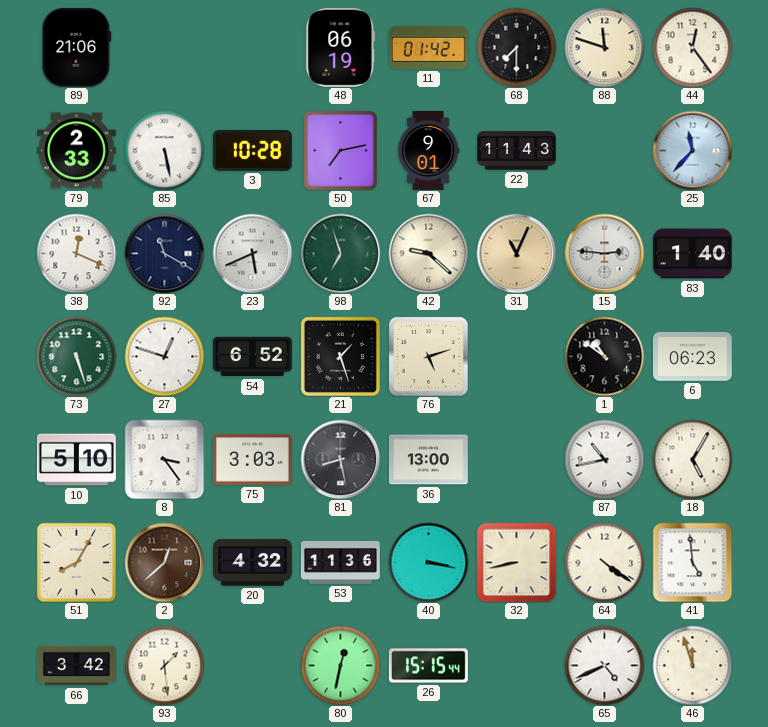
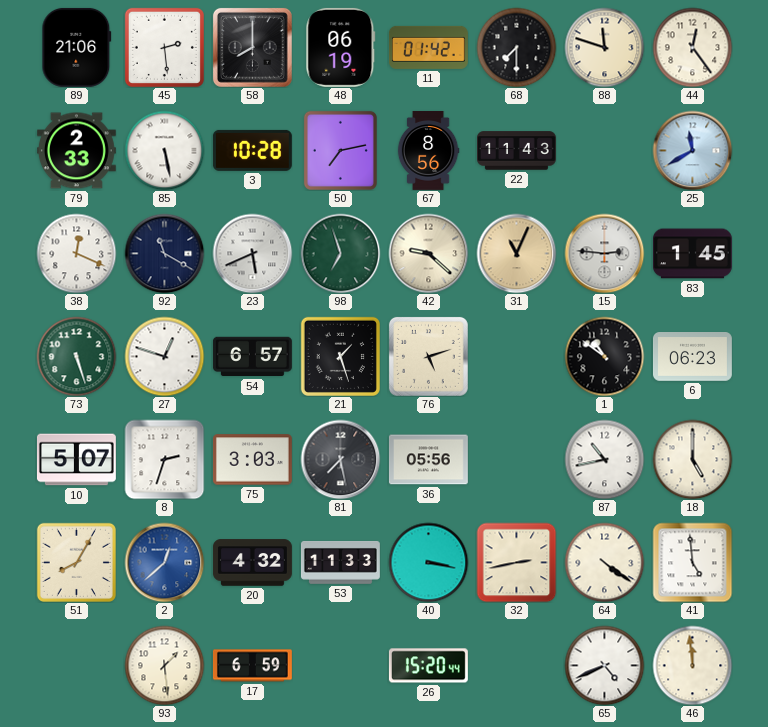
45: none -> 2:29
58: none -> 8:00
67: 9:01 -> 8:56
25: 11:37 -> 11:40
83: 1:40 -> 1:45
54: 6:52 -> 6:57
10: 5:10 -> 5:07
8: 3:24 -> 2:33
81: 8:28 -> 7:28
36: 13:00 -> 05:56
18: 5:05 -> 5:00
2 dial: brown -> blue
53: 11:36 -> 11:33
32: 8:43 -> 2:43
66: 3:42 -> none
17: none -> 6:59
80: 12:32 -> none
26: 15:15 -> 15:20
46: 11:57 -> 11:59
